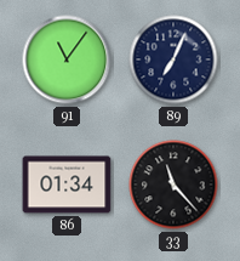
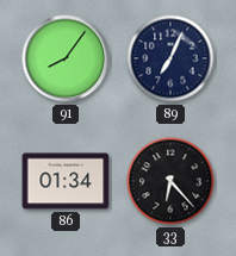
91: 11:06 -> 8:06
33: 11:23 -> 6:23
